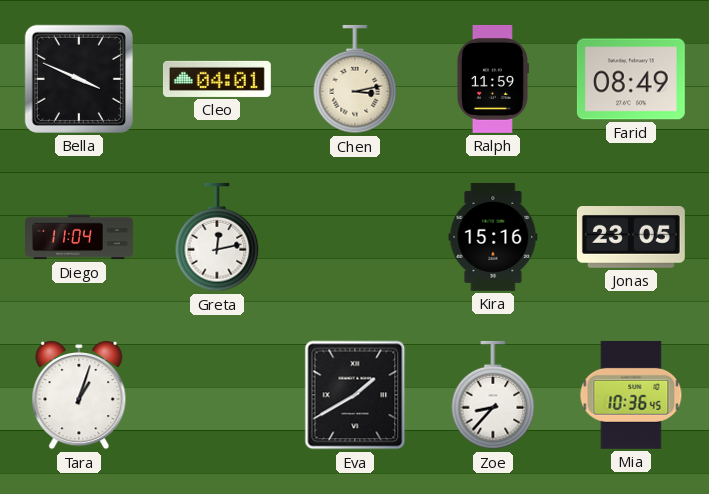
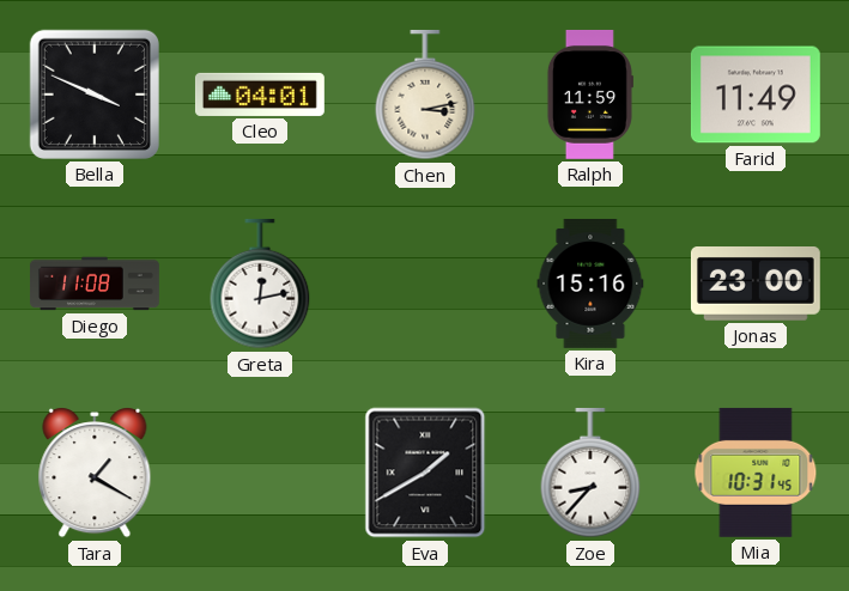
Farid: 08:49 -> 11:49
Diego: 11:04 -> 11:08
Jonas: 23:05 -> 23:00
Tara: 1:03 -> 1:20
Mia: 10:36 -> 10:31
